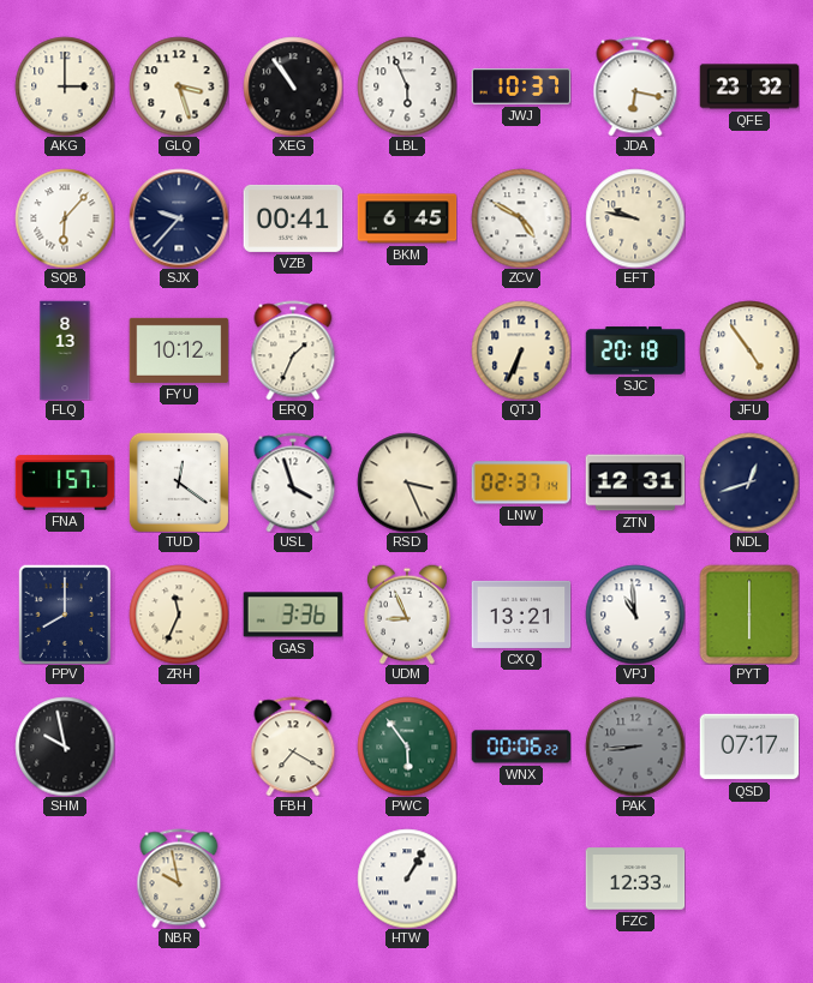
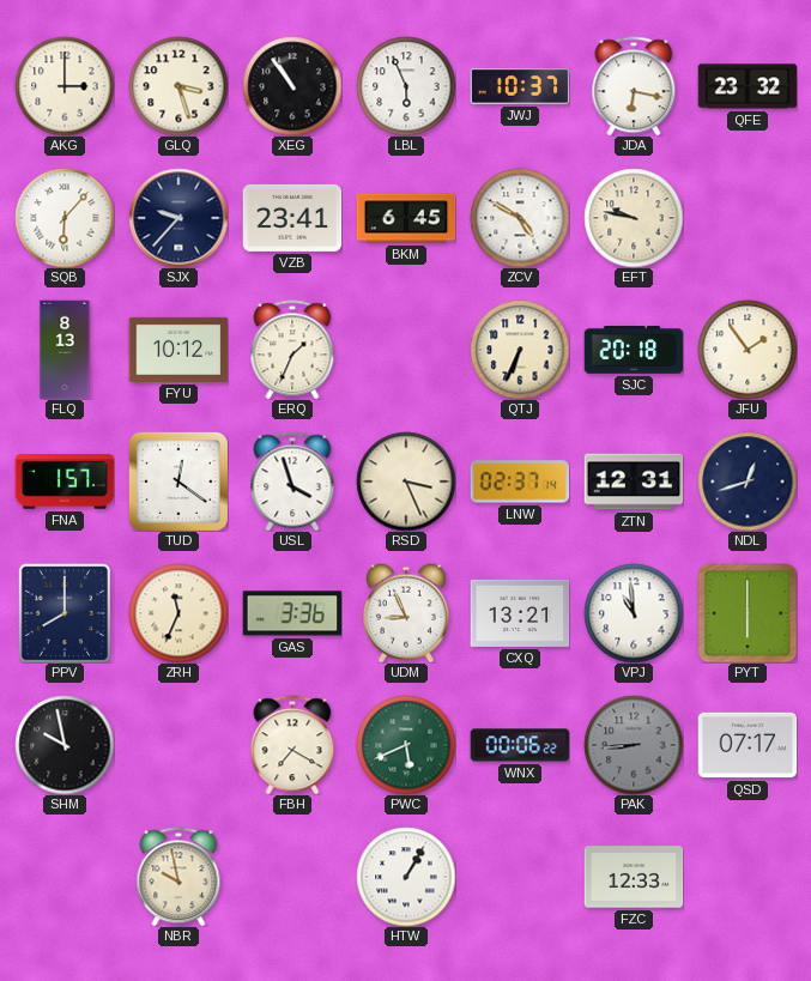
VZB: 00:41 -> 23:41
JFU: 4:54 -> 1:54
PWC: 5:54 -> 5:41
